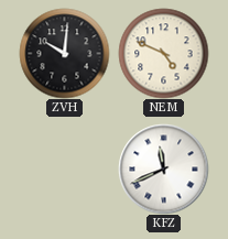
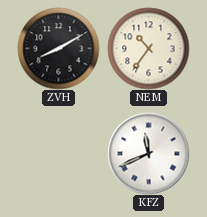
ZVH: 10:01 -> 8:10
NEM: 4:49 -> 10:36
